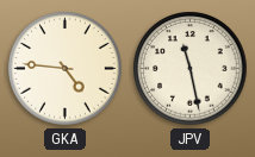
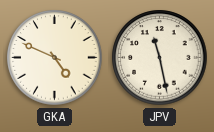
GKA: 4:46 -> 4:49
